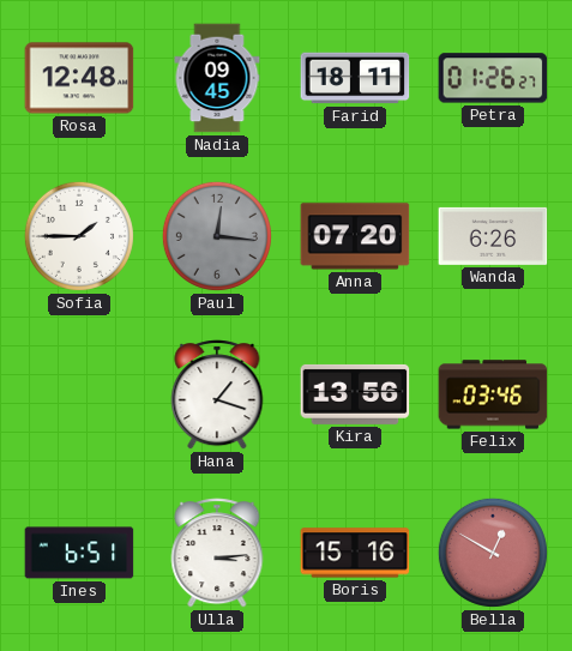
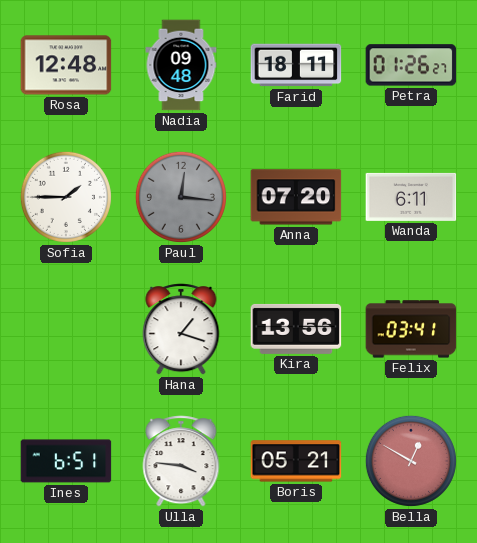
Nadia: 09:45 -> 09:48
Wanda: 6:26 -> 6:11
Felix: 03:46 -> 03:41
Ulla: 3:14 -> 3:46
Boris: 15:16 -> 05:21
